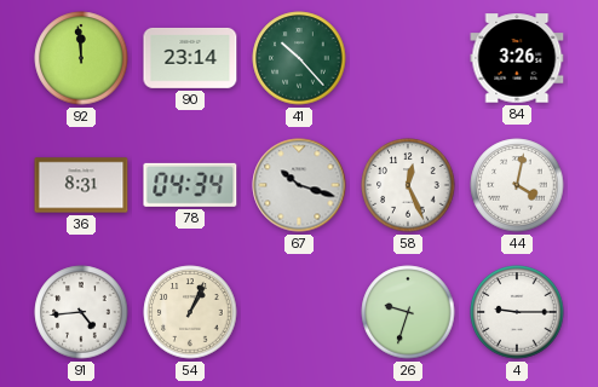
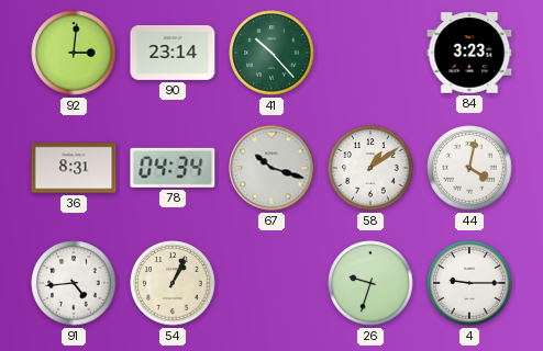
92: 11:59 -> 3:01
84: 3:26 -> 3:23
58: 12:26 -> 1:09
